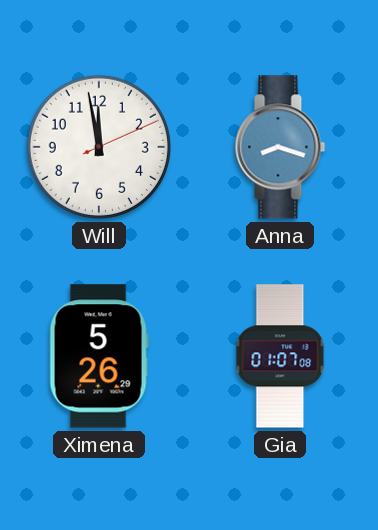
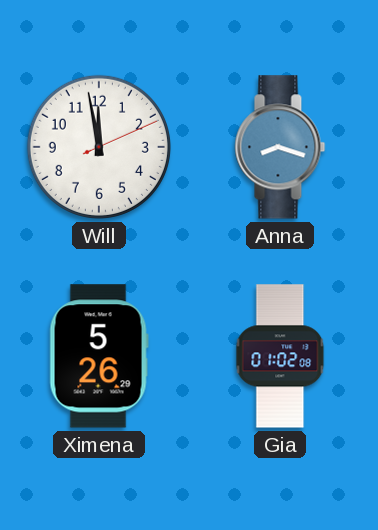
Gia: 01:07 -> 01:02
